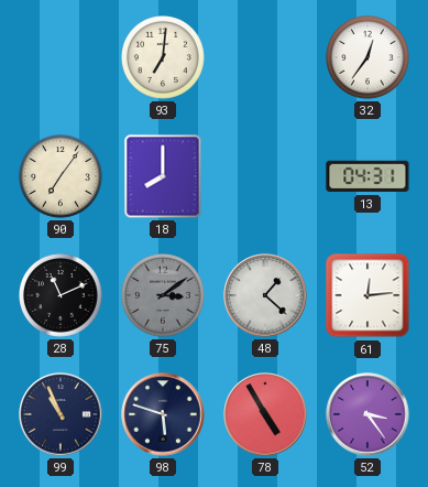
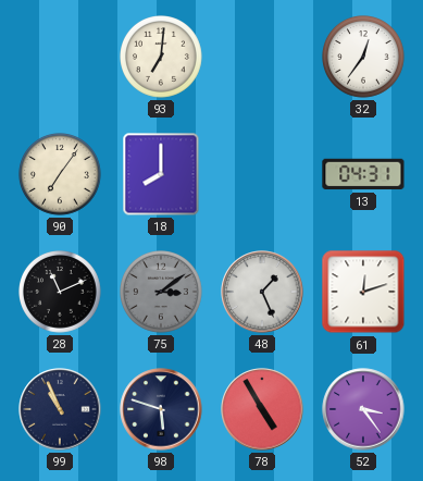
48: 1:22 -> 1:26
61: 12:14 -> 12:12
